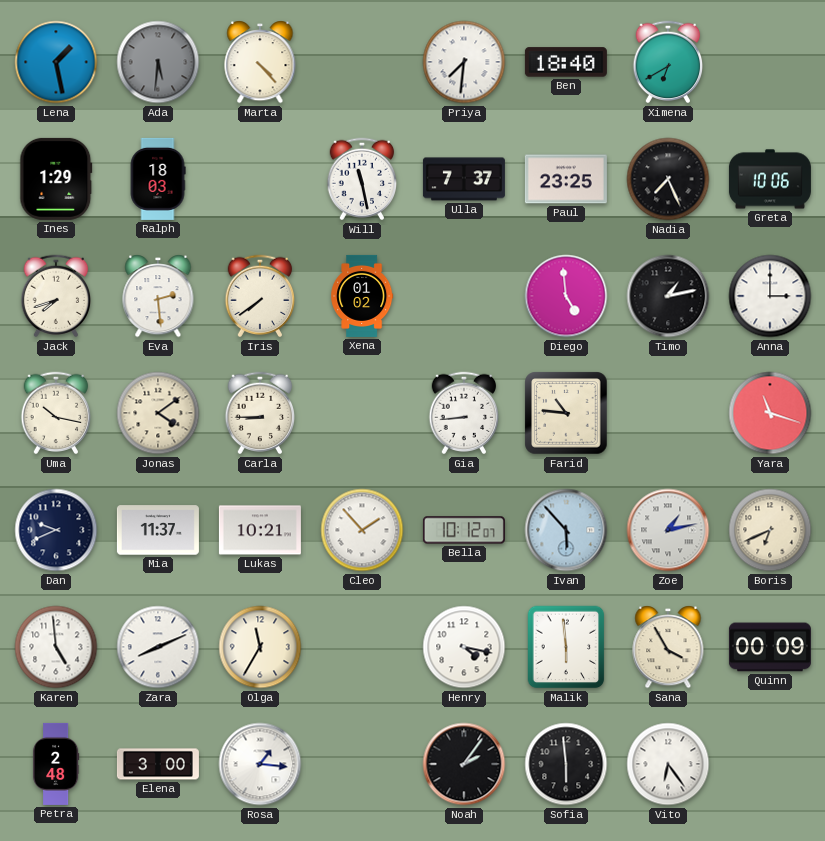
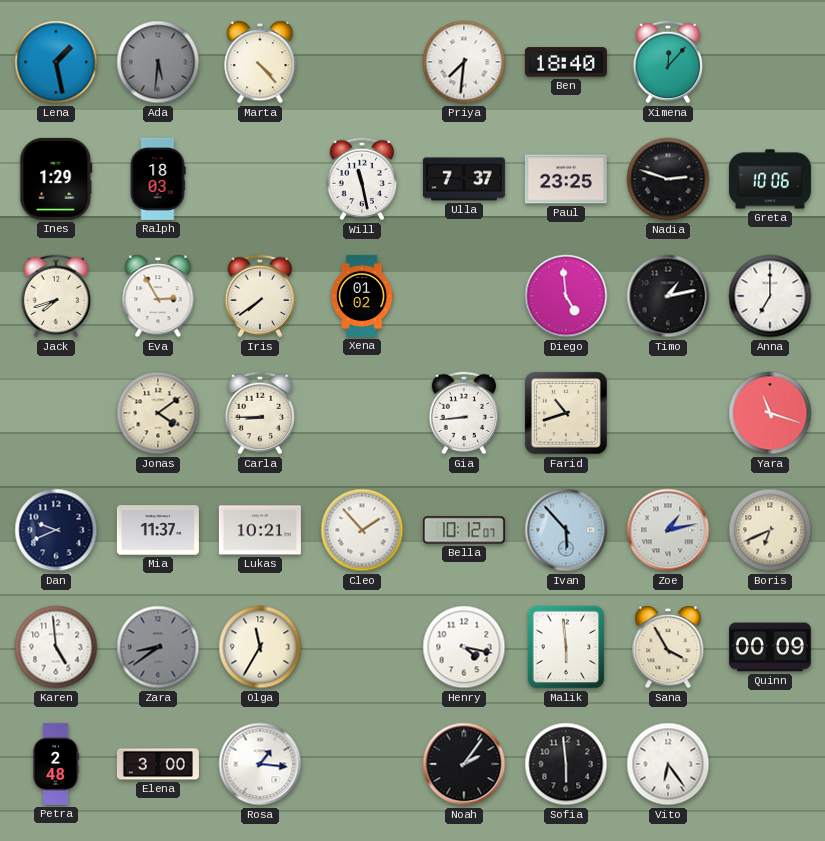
Ximena: 6:40 -> 12:07
Nadia: 7:26 -> 2:48
Eva: 2:29 -> 2:55
Anna: 3:00 -> 7:00
Uma: 10:17 -> none
Farid: 10:46 -> 10:42
Zara: 8:11 -> 8:39
Zara dial: white -> grey
